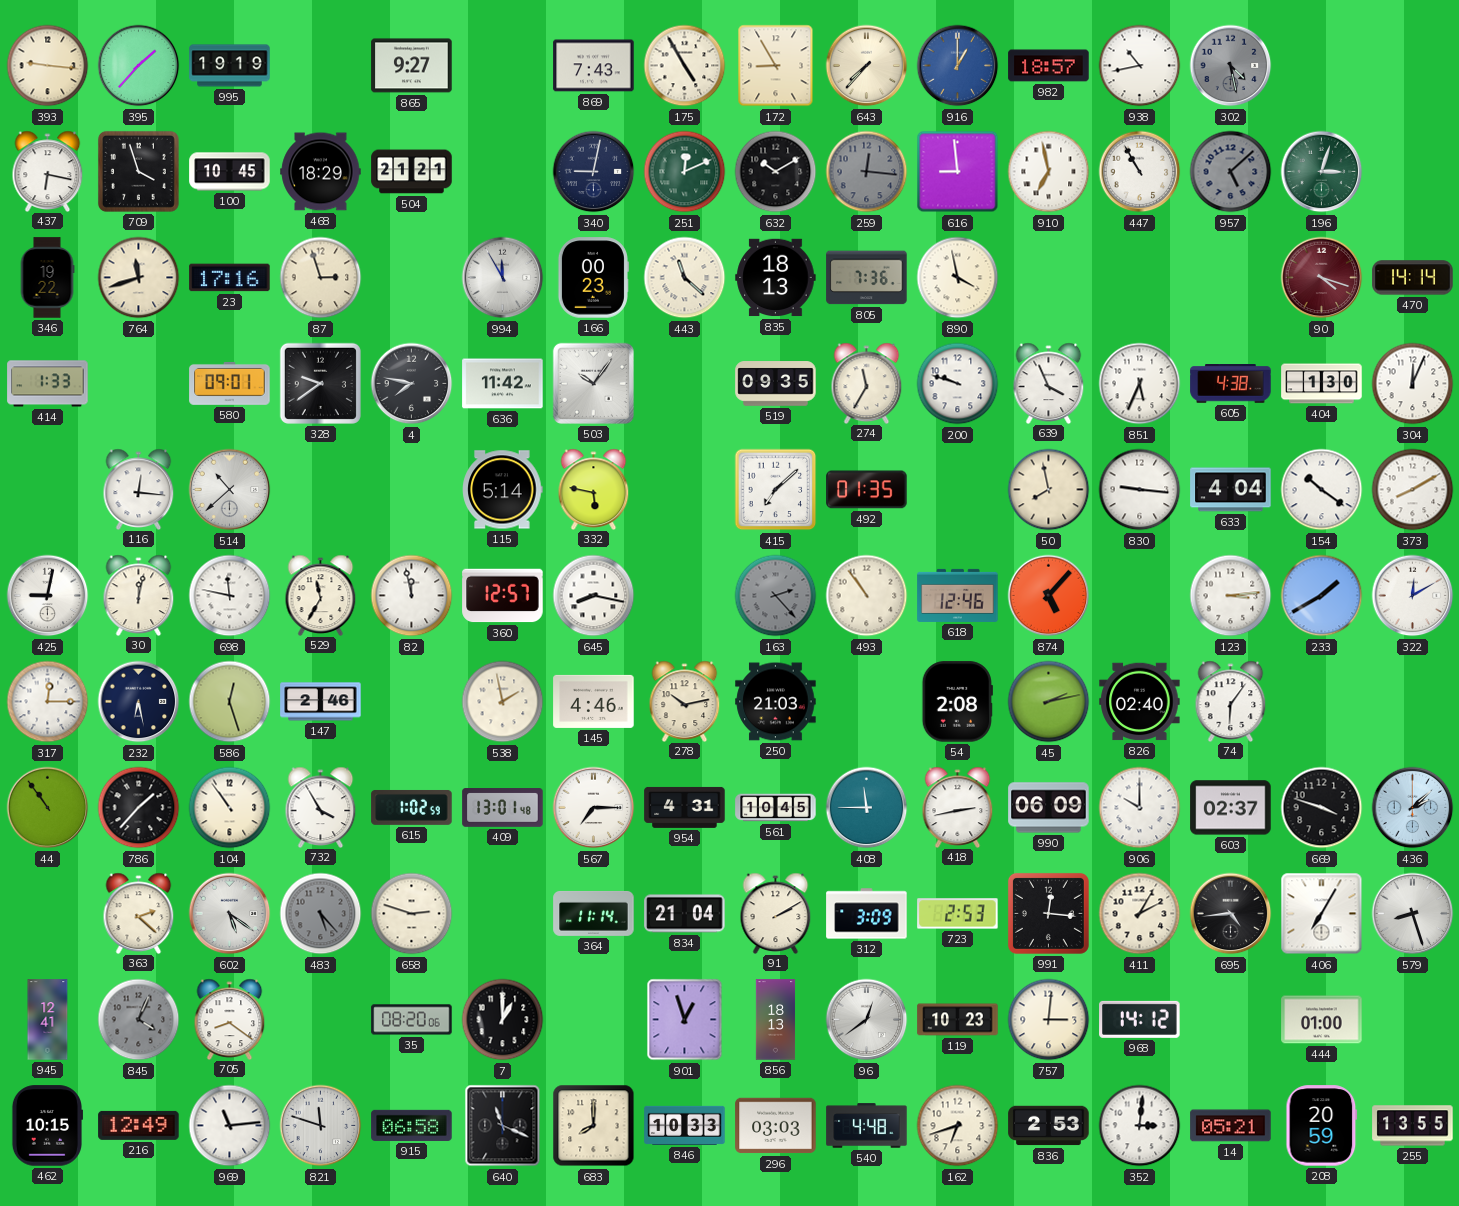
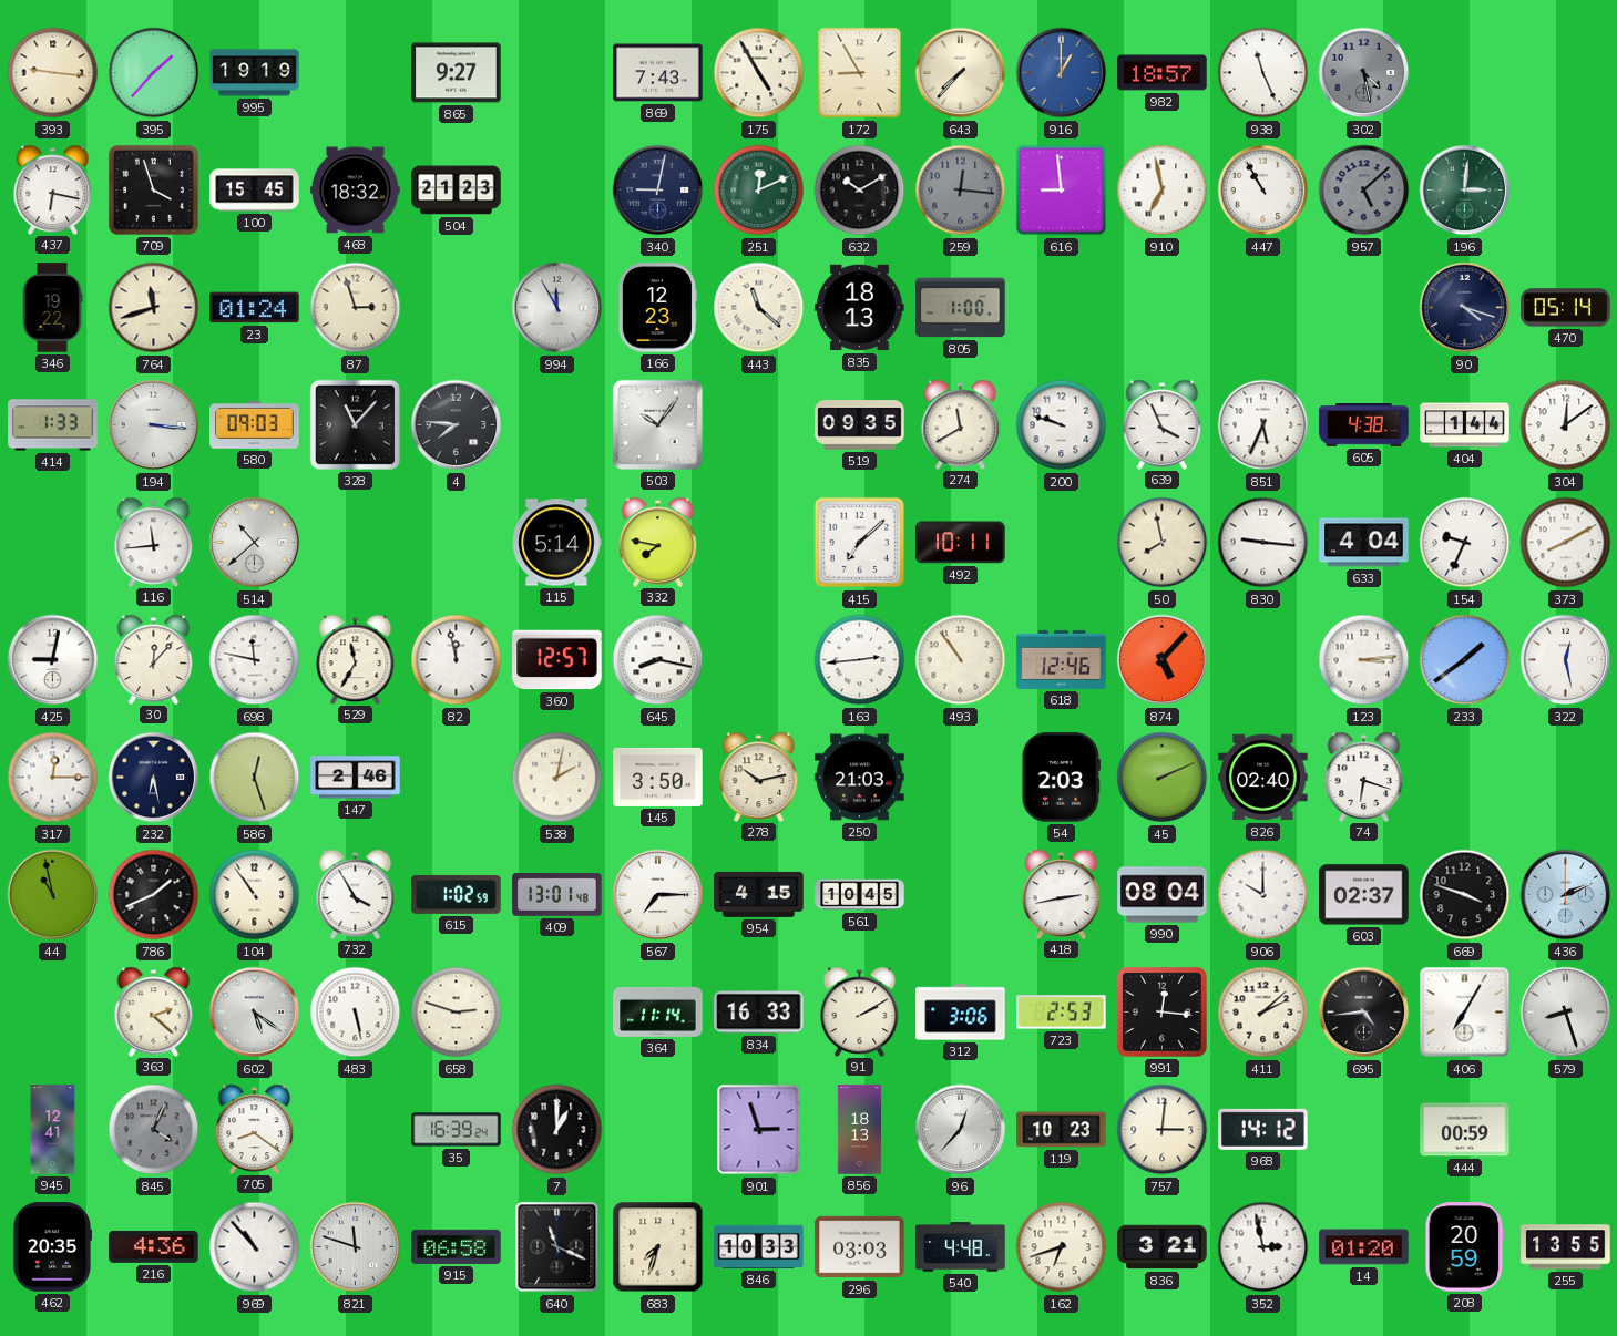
938: 10:43 -> 11:26
100: 10:45 -> 15:45
468: 18:29 -> 18:32
504: 21:21 -> 21:23
196: 3:03 -> 3:01
23: 17:16 -> 01:24
166: 00:23 -> 12:23
805: 7:36 -> 1:00
890: 3:58 -> none
90 dial: burgundy -> navy
470: 14:14 -> 05:14
194: none -> 3:16
580: 09:01 -> 09:03
328: 9:39 -> 11:07
4: 7:47 -> 7:46
636: 11:42 -> none
274: 11:35 -> 11:40
404: 1:30 -> 1:44
304: 12:04 -> 12:09
116: 12:16 -> 11:44
332: 5:47 -> 7:47
492: 01:35 -> 10:11
154: 10:21 -> 9:34
30: 12:02 -> 12:07
163: 2:23 -> 2:44
163 dial: grey -> white
233: 1:40 -> 1:39
322: 12:10 -> 12:28
538: 1:58 -> 2:02
145: 4:46 -> 3:50
54: 2:08 -> 2:03
45: 2:13 -> 2:11
74: 6:06 -> 6:18
44: 10:54 -> 10:58
786: 1:37 -> 1:41
954: 4:31 -> 4:15
408: 11:45 -> none
990: 06:09 -> 08:04
436: 2:08 -> 2:11
483: 5:23 -> 5:28
483 dial: grey -> white
834: 21:04 -> 16:33
312: 3:09 -> 3:06
411: 2:05 -> 2:08
35: 08:20 -> 16:39
901: 12:57 -> 2:57
96: 12:39 -> 12:37
444: 01:00 -> 00:59
462: 10:15 -> 20:35
216: 12:49 -> 4:36
969: 11:14 -> 10:53
683: 8:00 -> 7:33
836: 2:53 -> 3:21
352: 3:01 -> 2:58
14: 05:21 -> 01:20
